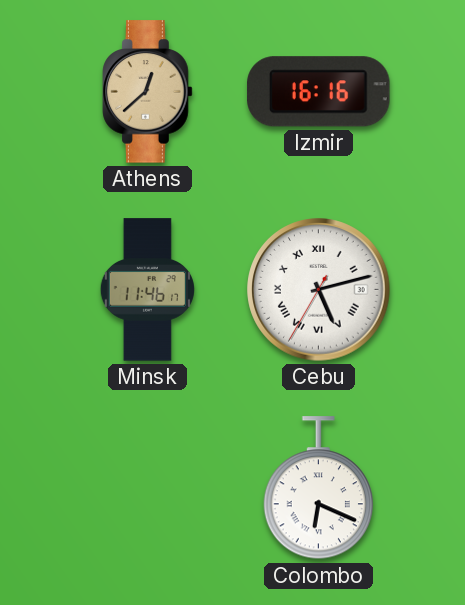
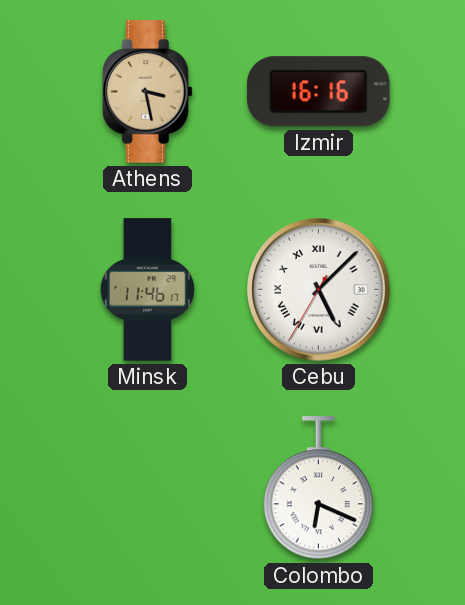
Athens: 12:38 -> 3:28
Cebu: 5:12 -> 5:07
